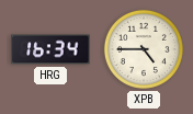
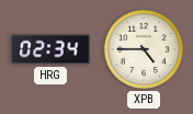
HRG: 16:34 -> 02:34
